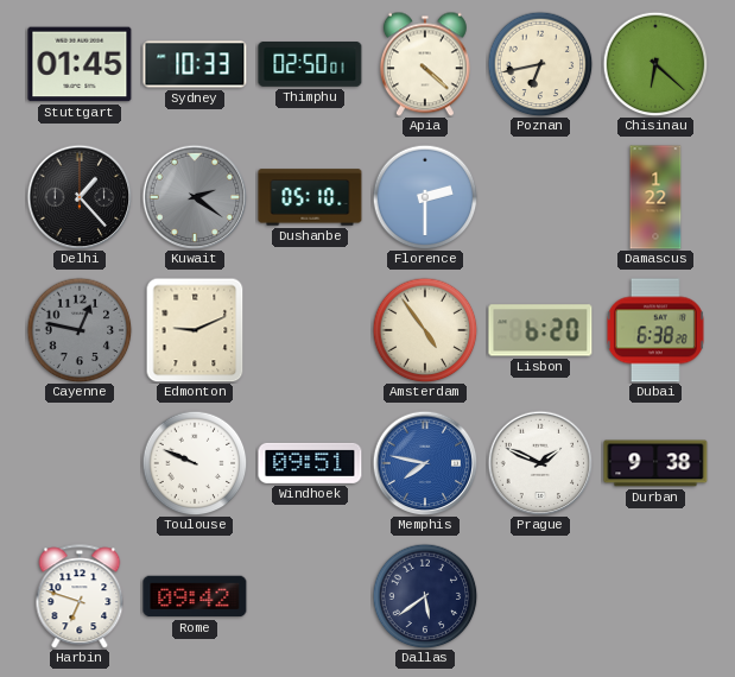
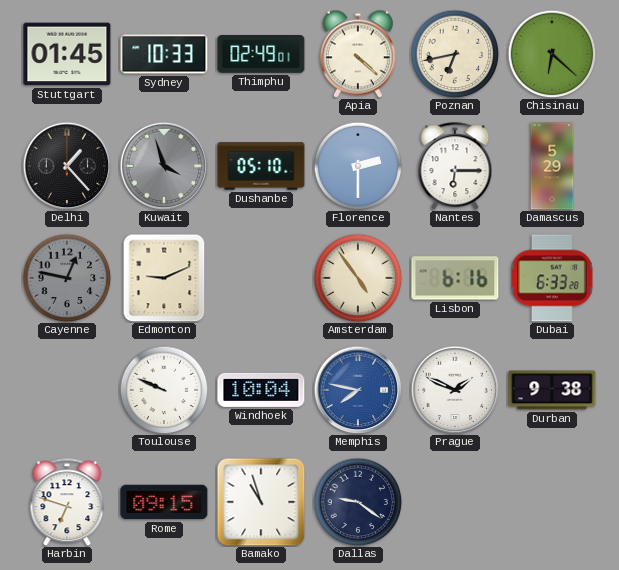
Thimphu: 02:50 -> 02:49
Kuwait: 2:21 -> 3:57
Nantes: none -> 6:15
Damascus: 1:22 -> 5:29
Lisbon: 6:20 -> 6:16
Dubai: 6:38 -> 6:33
Windhoek: 09:51 -> 10:04
Rome: 09:42 -> 09:15
Bamako: none -> 10:57
Dallas: 5:39 -> 9:21
